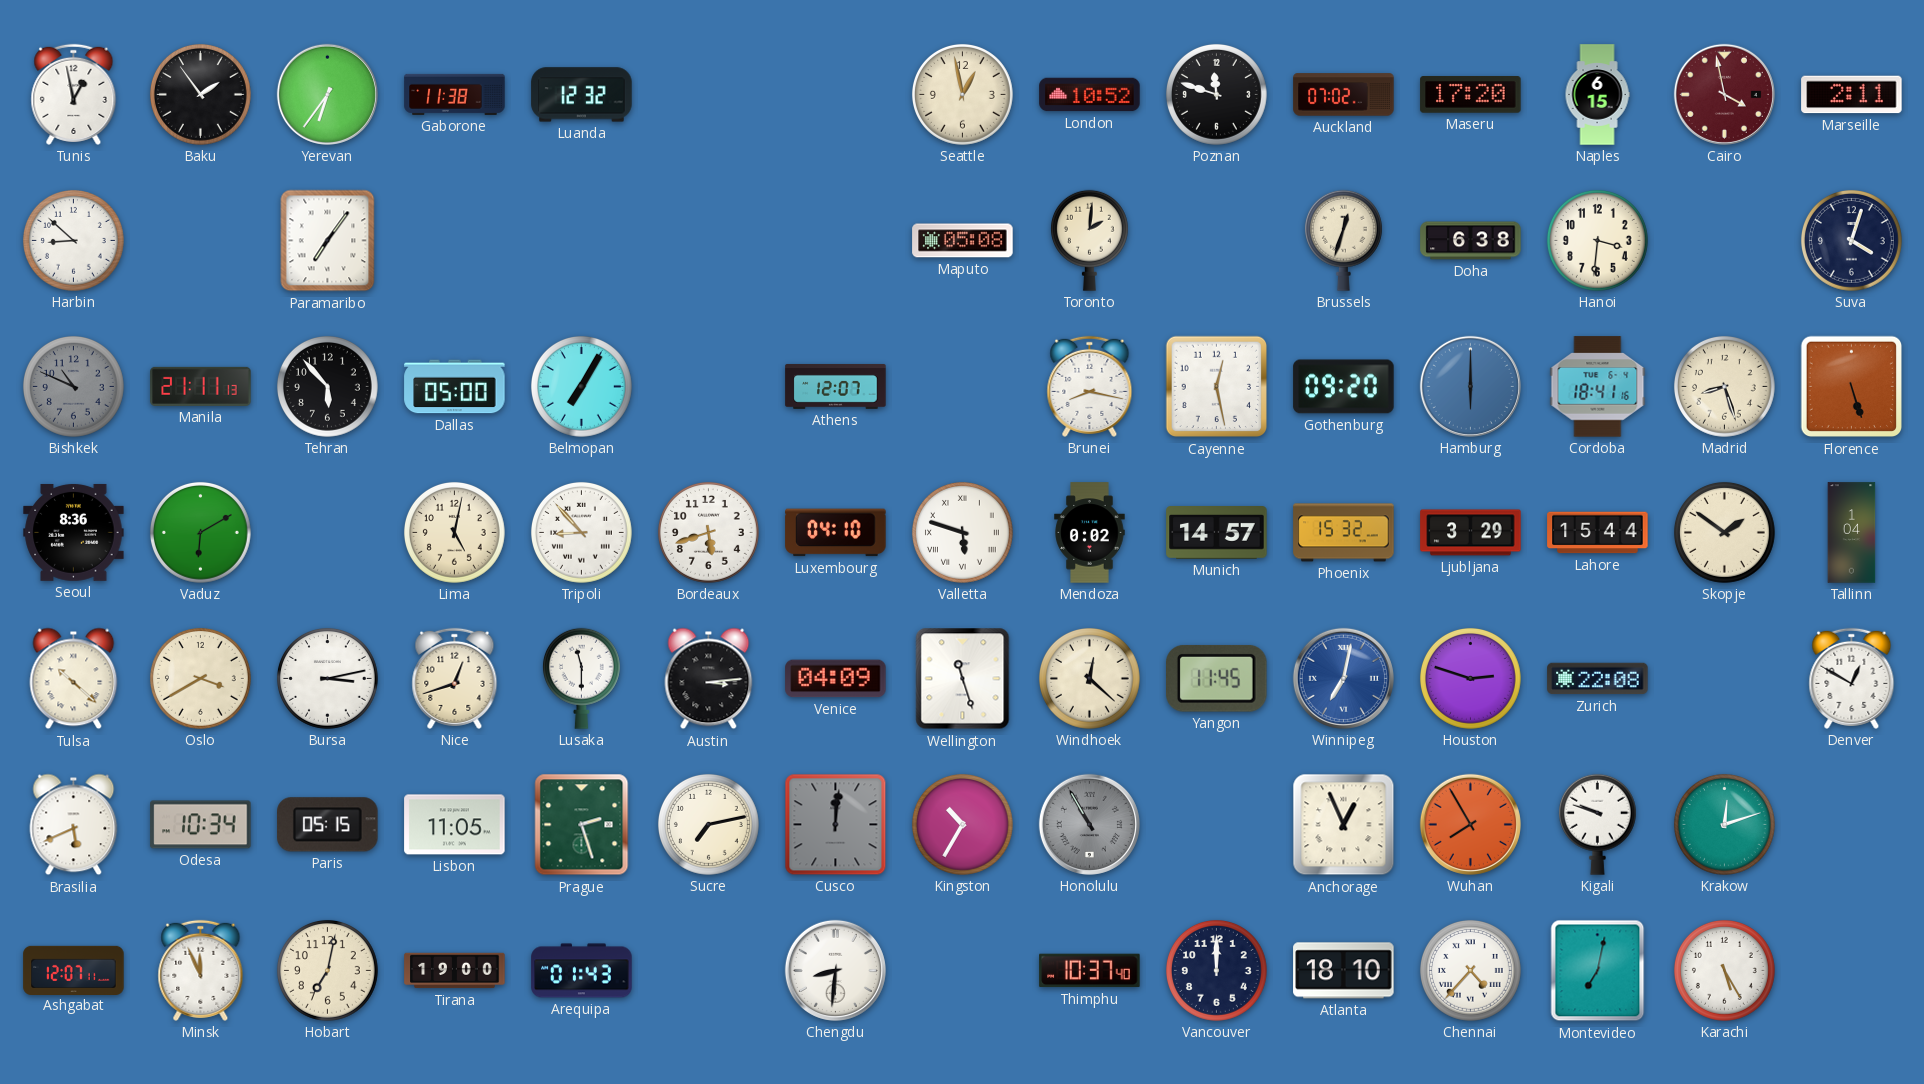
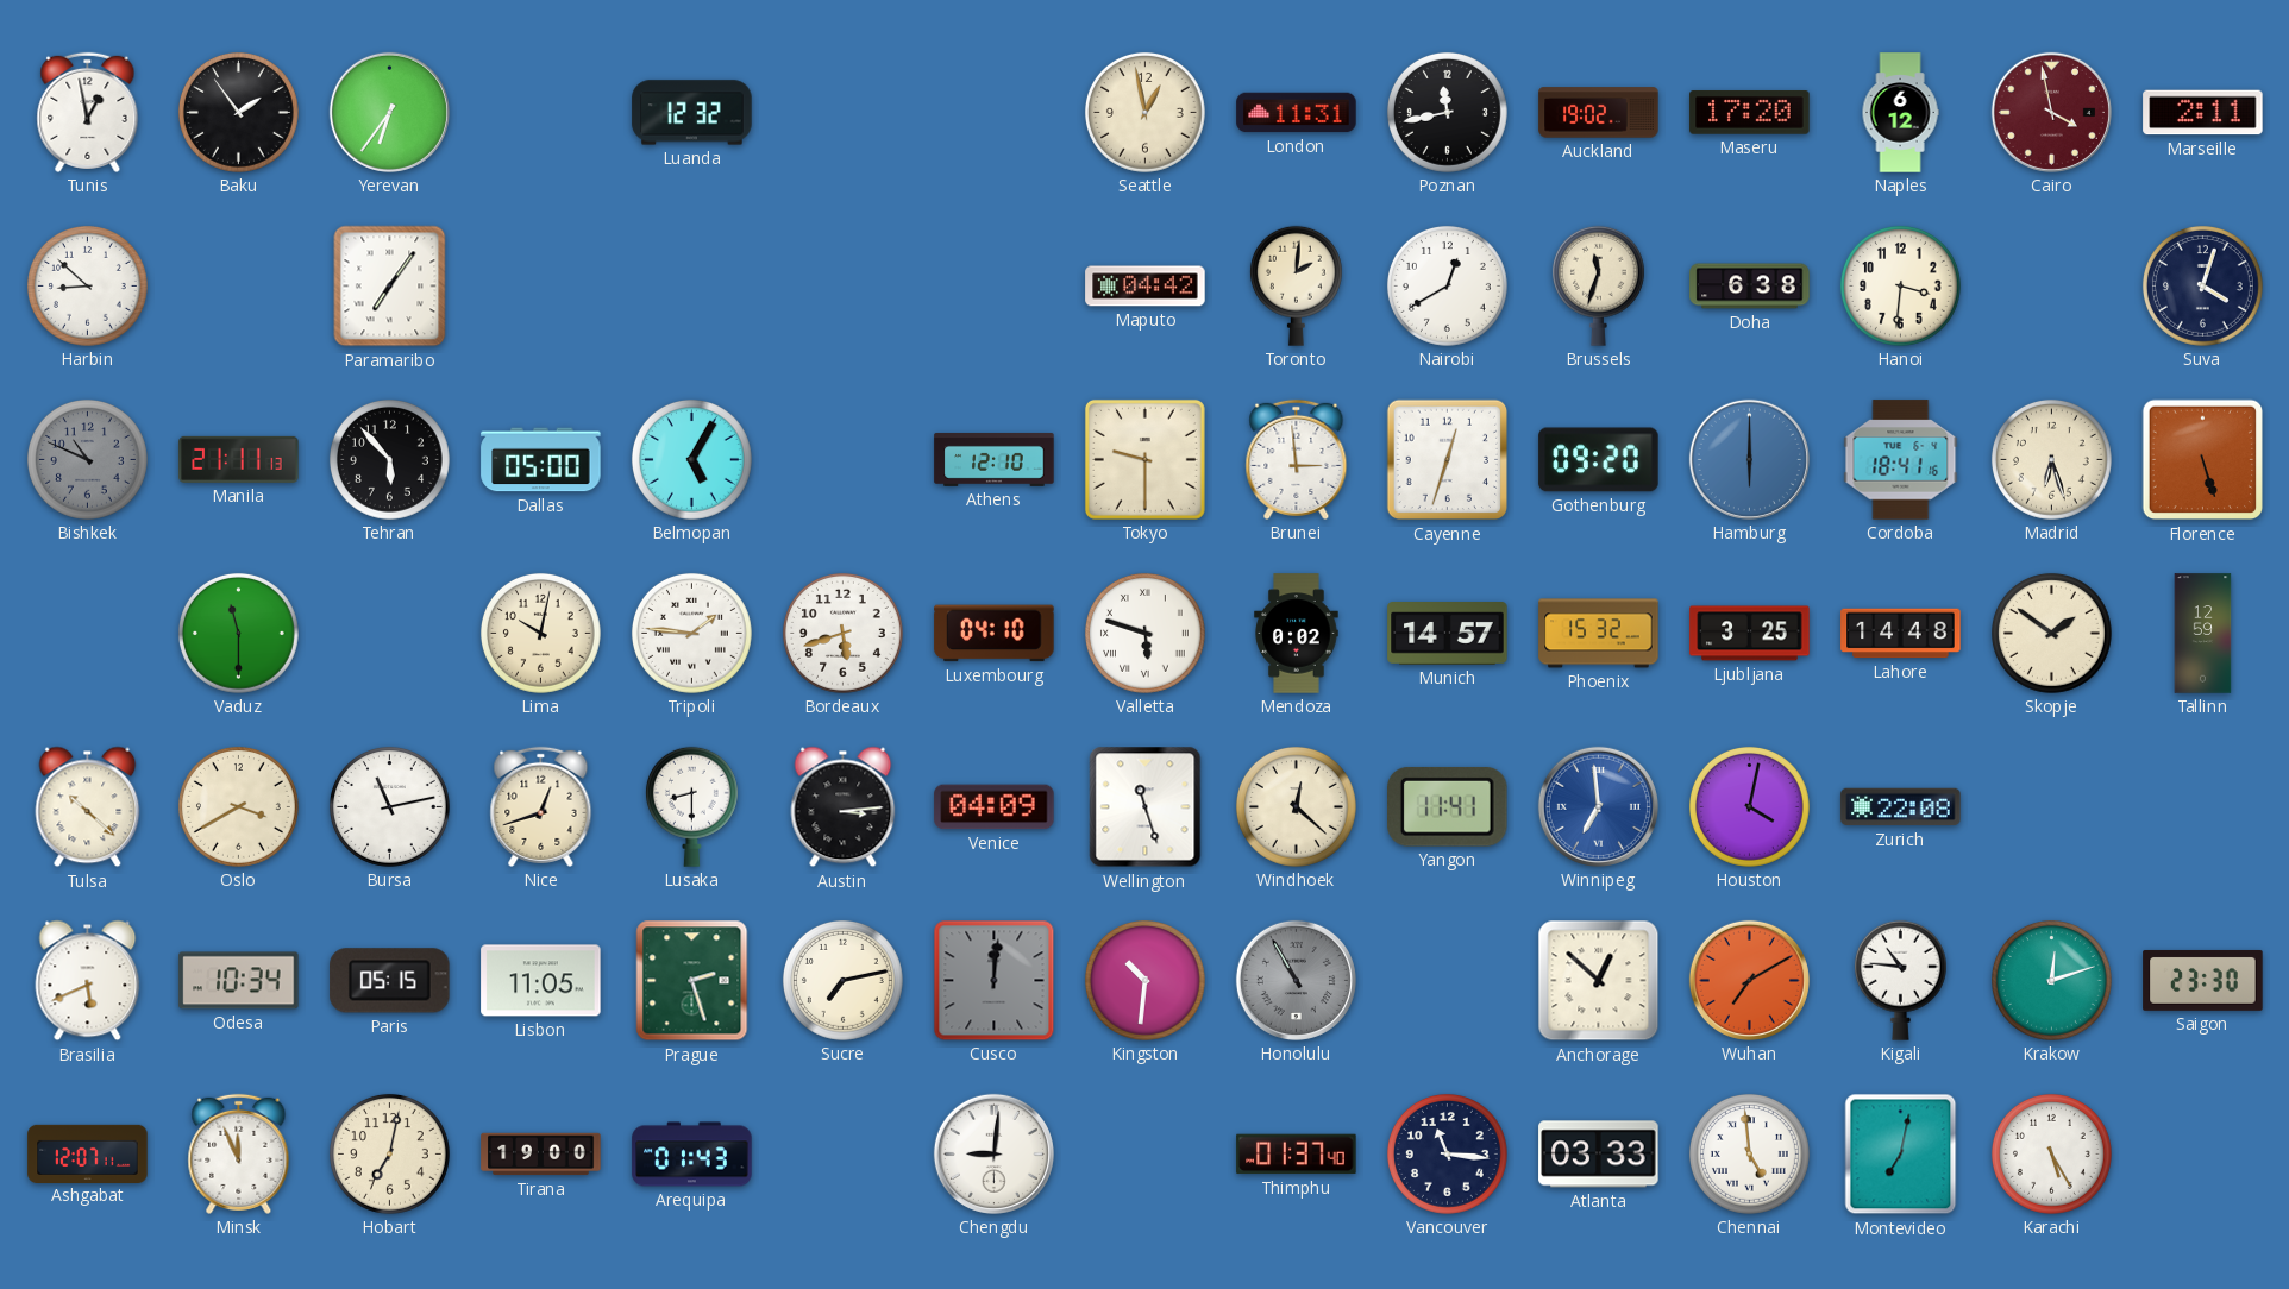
Gaborone: 11:38 -> none
London: 10:52 -> 11:31
Poznan: 11:48 -> 11:43
Auckland: 07:02 -> 19:02
Naples: 6:15 -> 6:12
Maputo: 05:08 -> 04:42
Nairobi: none -> 12:40
Brussels: 12:33 -> 11:33
Belmopan: 7:05 -> 5:05
Athens: 12:07 -> 12:10
Tokyo: none -> 9:30
Brunei: 8:17 -> 2:59
Cayenne: 12:28 -> 12:33
Madrid: 8:27 -> 6:27
Seoul: 8:36 -> none
Vaduz: 6:10 -> 11:30
Lima: 5:02 -> 10:02
Tripoli: 8:53 -> 1:46
Ljubljana: 3:29 -> 3:25
Lahore: 15:44 -> 14:48
Tallinn: 1:04 -> 12:59
Bursa: 3:13 -> 11:13
Lusaka: 11:30 -> 8:30
Yangon: 11:45 -> 11:41
Winnipeg: 7:02 -> 6:59
Houston: 2:48 -> 4:02
Denver: 12:50 -> none
Kingston: 10:35 -> 10:31
Anchorage: 12:56 -> 12:52
Wuhan: 7:55 -> 7:10
Kigali: 9:48 -> 10:46
Saigon: none -> 23:30
Chengdu: 8:31 -> 9:01
Thimphu: 10:37 -> 01:37
Vancouver: 12:00 -> 11:16
Atlanta: 18:10 -> 03:33
Chennai: 4:37 -> 4:59
